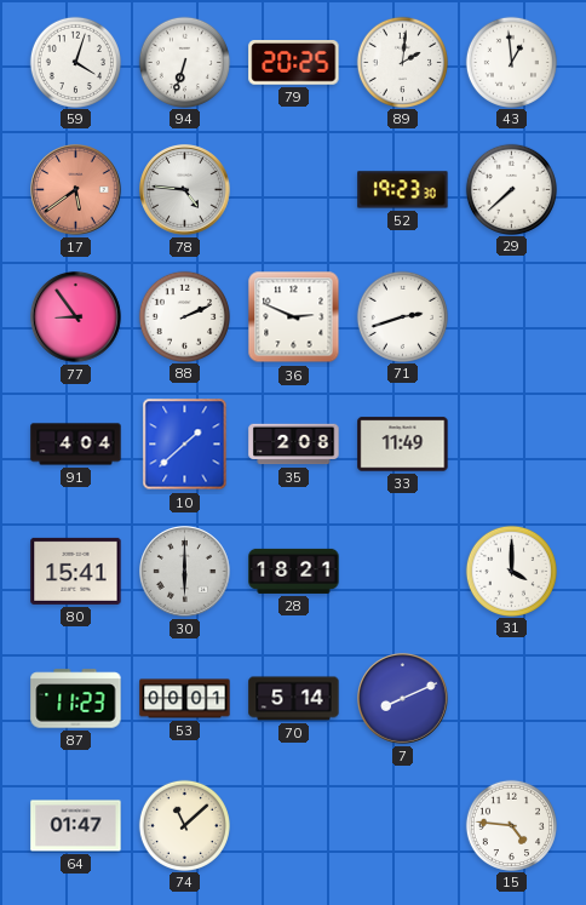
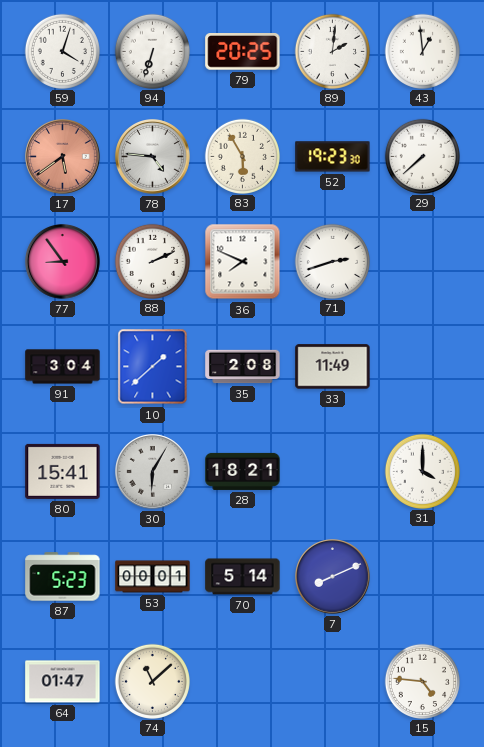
83: none -> 5:55
36: 2:49 -> 7:49
91: 4:04 -> 3:04
30: 6:00 -> 6:05
87: 11:23 -> 5:23
